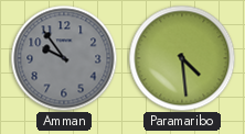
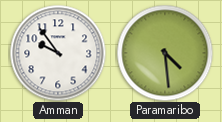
Amman dial: grey -> white
